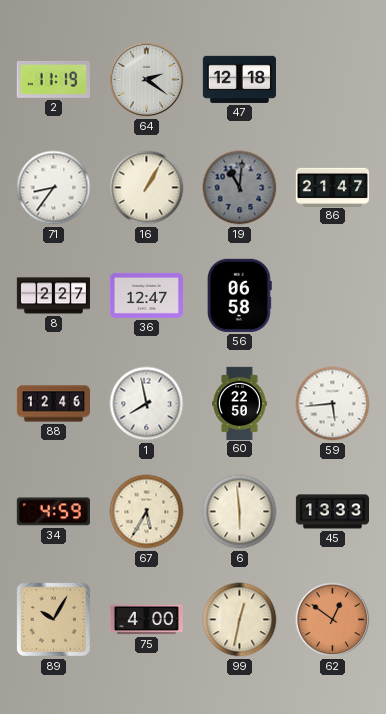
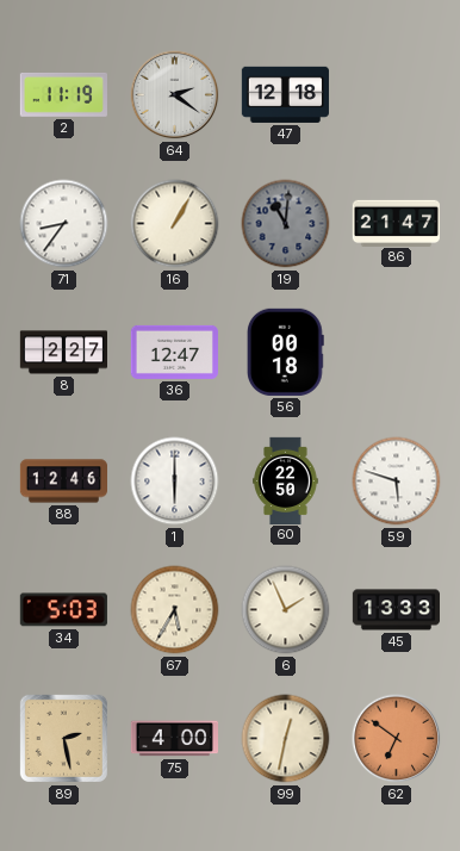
56: 06:58 -> 00:18
1: 7:58 -> 6:00
59: 5:44 -> 5:48
34: 4:59 -> 5:03
6: 5:59 -> 1:56
89: 10:05 -> 2:28
62: 12:51 -> 6:51
